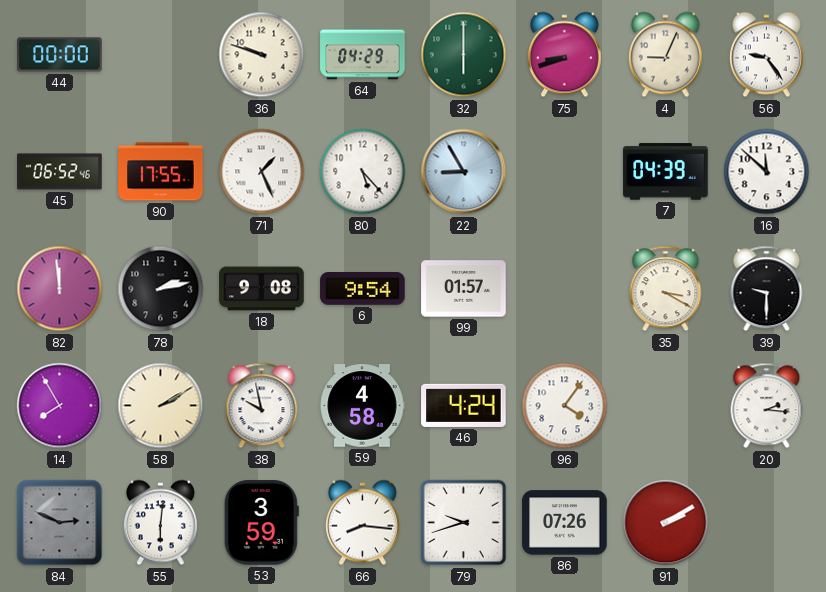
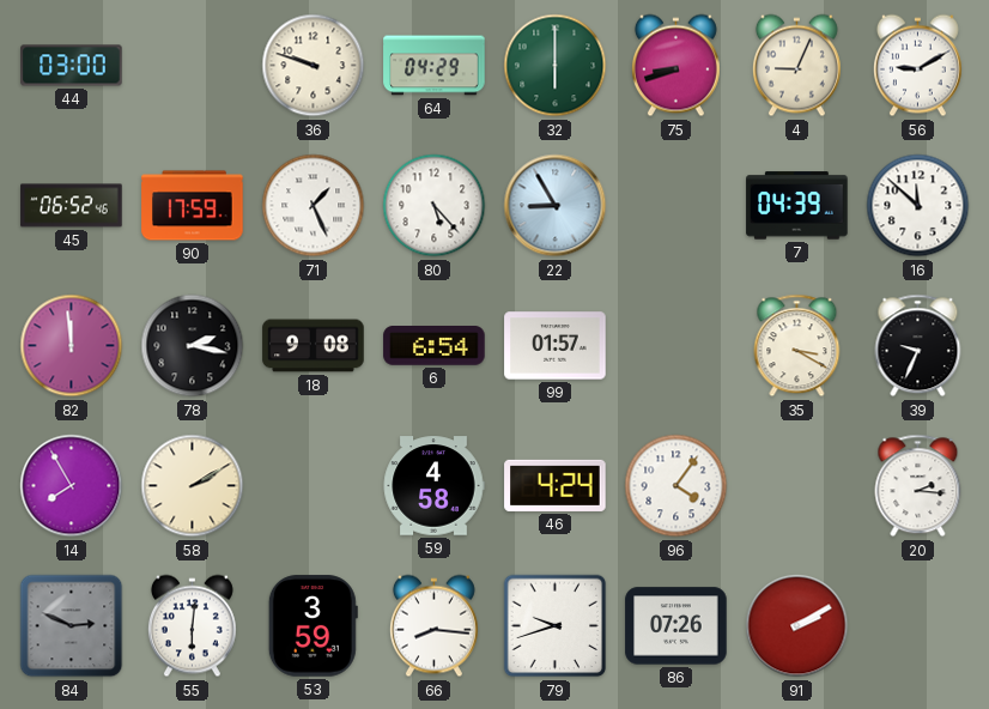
44: 00:00 -> 03:00
56: 9:24 -> 9:10
90: 17:55 -> 17:59
78: 2:13 -> 2:17
6: 9:54 -> 6:54
39: 9:30 -> 9:34
38: 9:58 -> none
